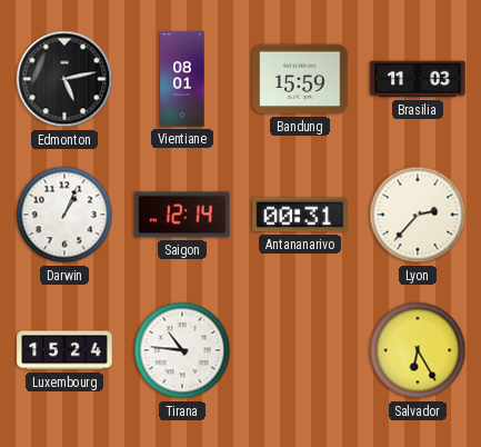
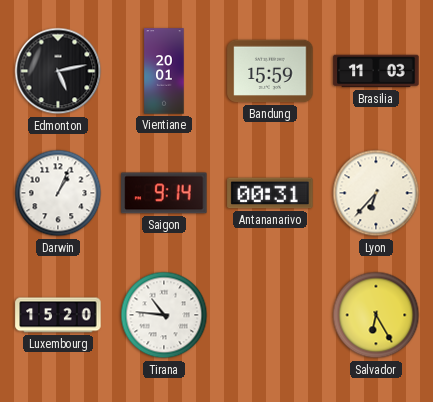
Vientiane: 08:01 -> 20:01
Saigon: 12:14 -> 9:14
Lyon: 2:37 -> 6:37
Luxembourg: 15:24 -> 15:20
